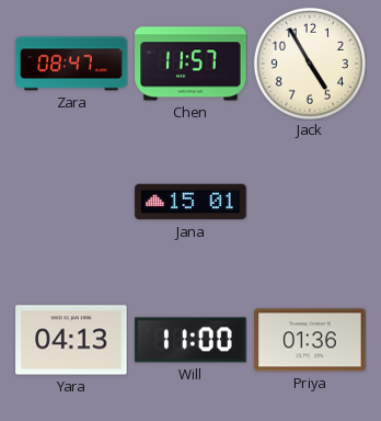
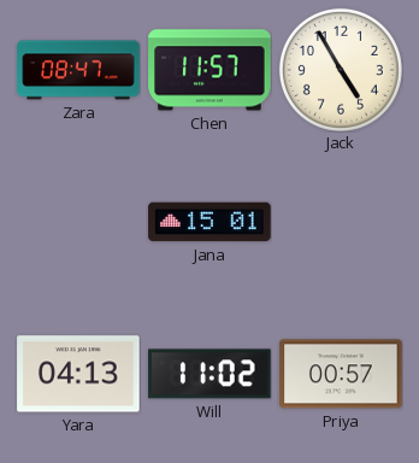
Will: 11:00 -> 11:02
Priya: 01:36 -> 00:57
